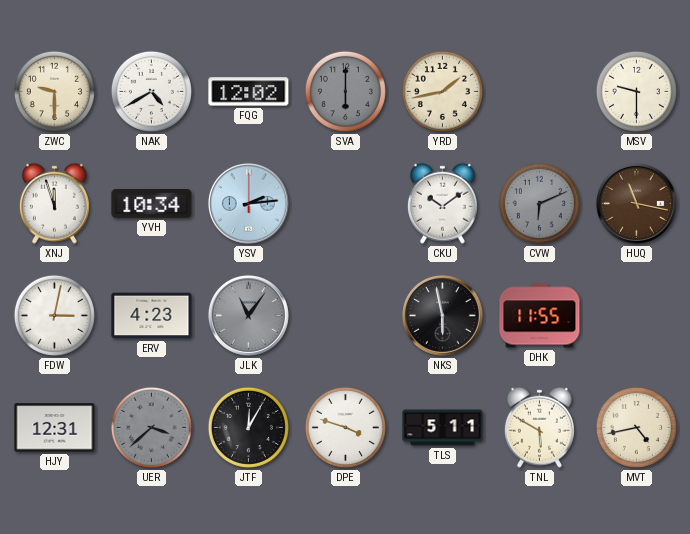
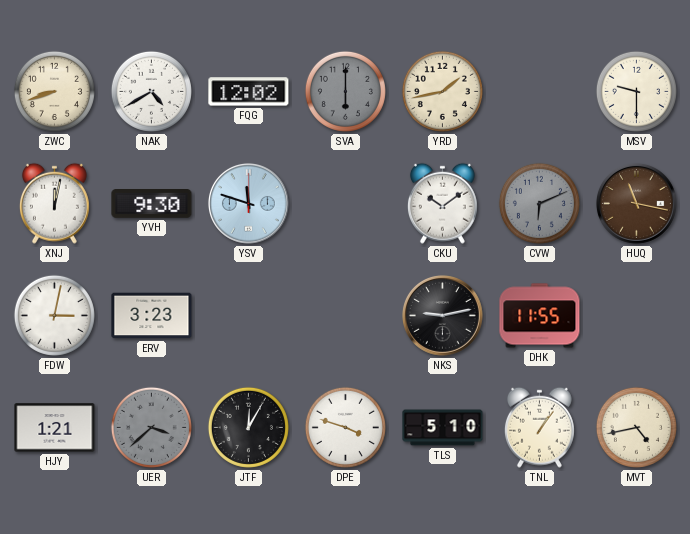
ZWC: 9:30 -> 8:42
XNJ: 11:57 -> 12:02
YVH: 10:34 -> 9:30
YSV: 2:14 -> 11:48
ERV: 4:23 -> 3:23
JLK: 11:06 -> none
NKS: 5:58 -> 9:13
HJY: 12:31 -> 1:21
TLS: 5:11 -> 5:10
TNL: 5:50 -> 1:06
